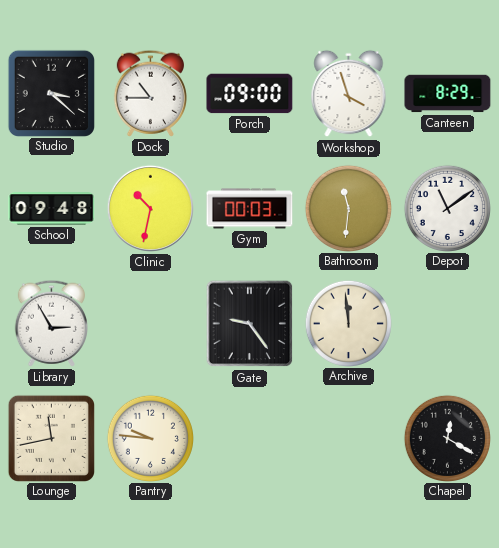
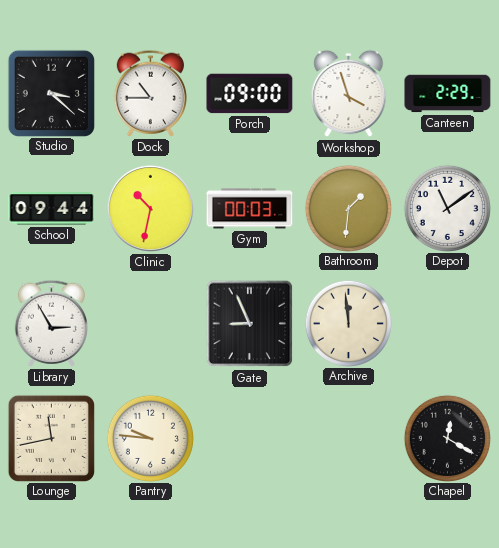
Canteen: 8:29 -> 2:29
School: 09:48 -> 09:44
Bathroom: 11:31 -> 1:31
Gate: 9:24 -> 8:56
